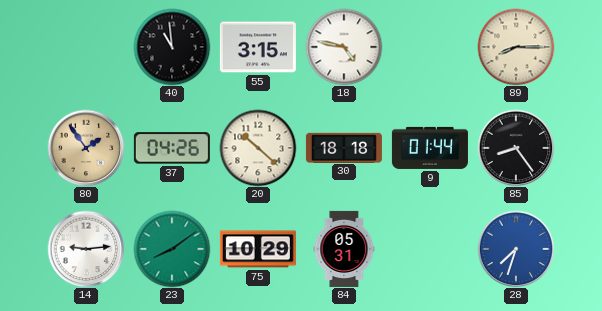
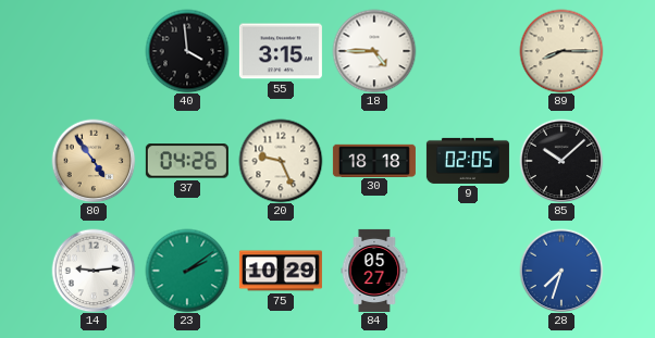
40: 10:59 -> 3:59
18: 4:47 -> 4:45
80: 1:54 -> 4:54
20: 10:22 -> 9:26
9: 01:44 -> 02:05
85: 8:24 -> 10:08
23: 8:09 -> 2:09
84: 05:31 -> 05:27
